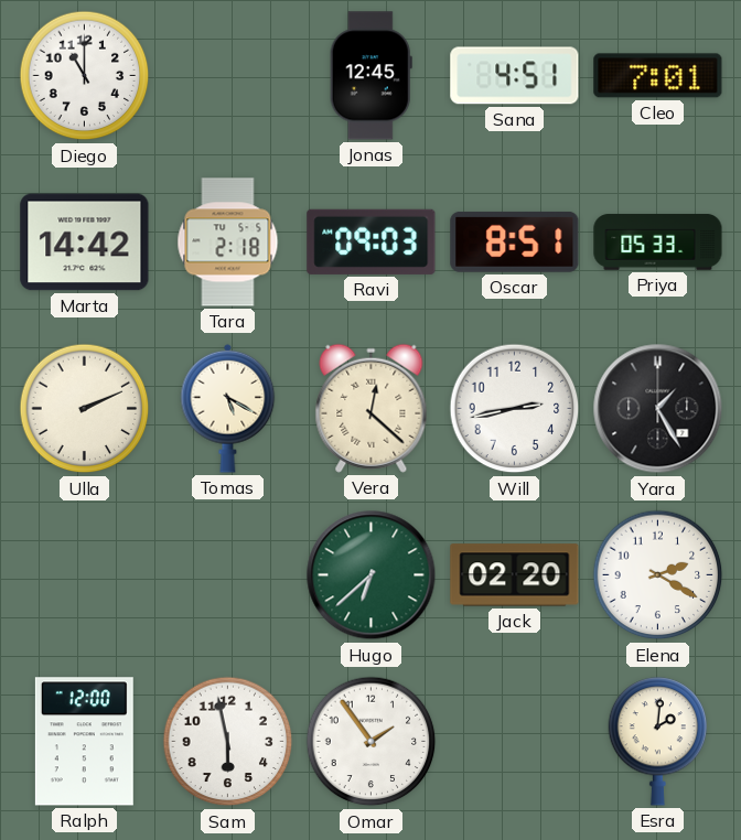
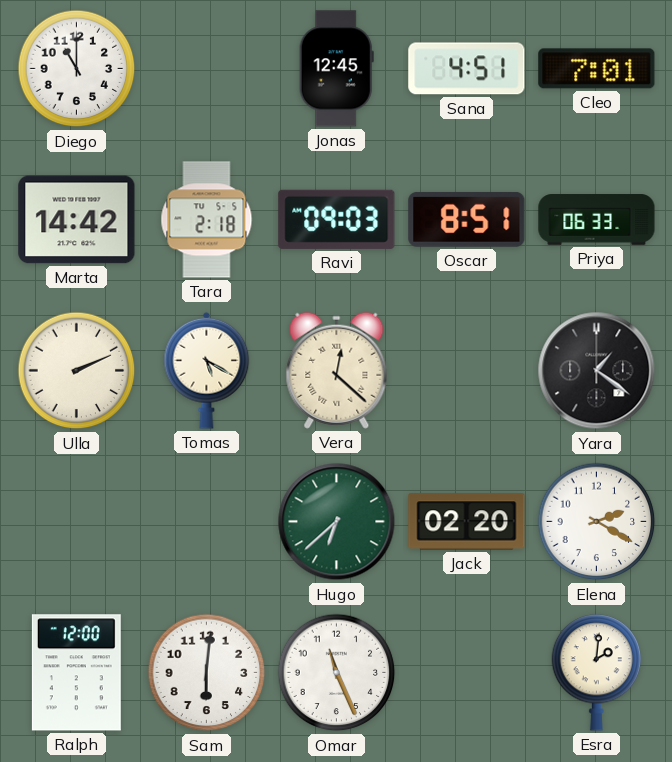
Priya: 05:33 -> 06:33
Will: 2:43 -> none
Yara: 1:25 -> 1:21
Sam: 5:58 -> 6:01
Omar: 1:54 -> 11:26
